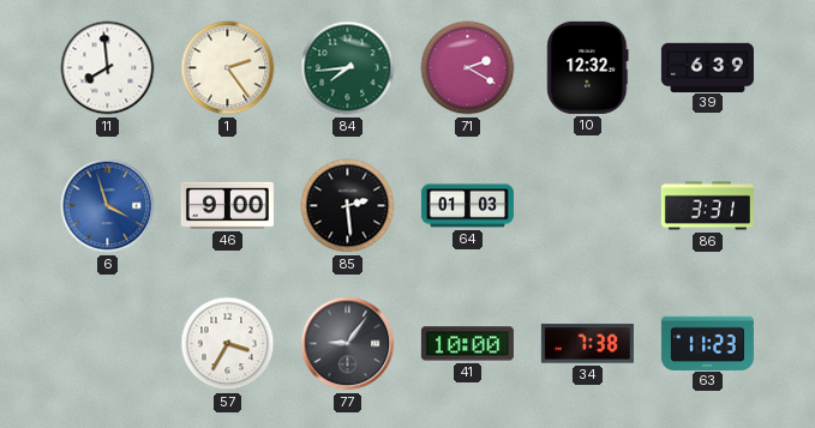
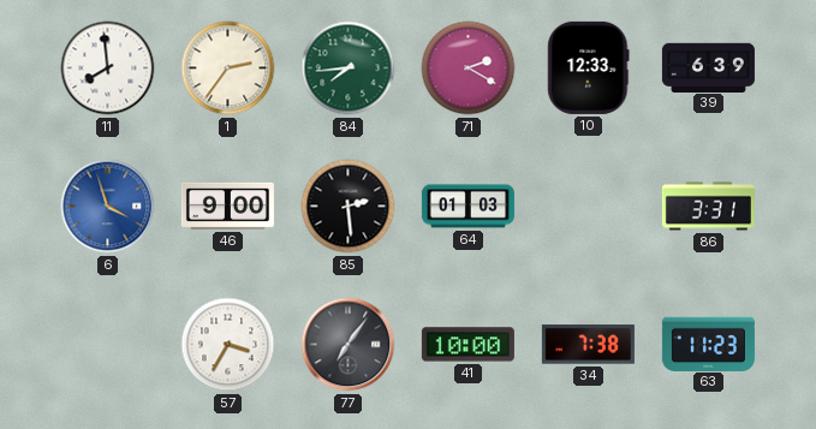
1: 2:24 -> 2:36
10: 12:32 -> 12:33
77: 9:06 -> 7:06
